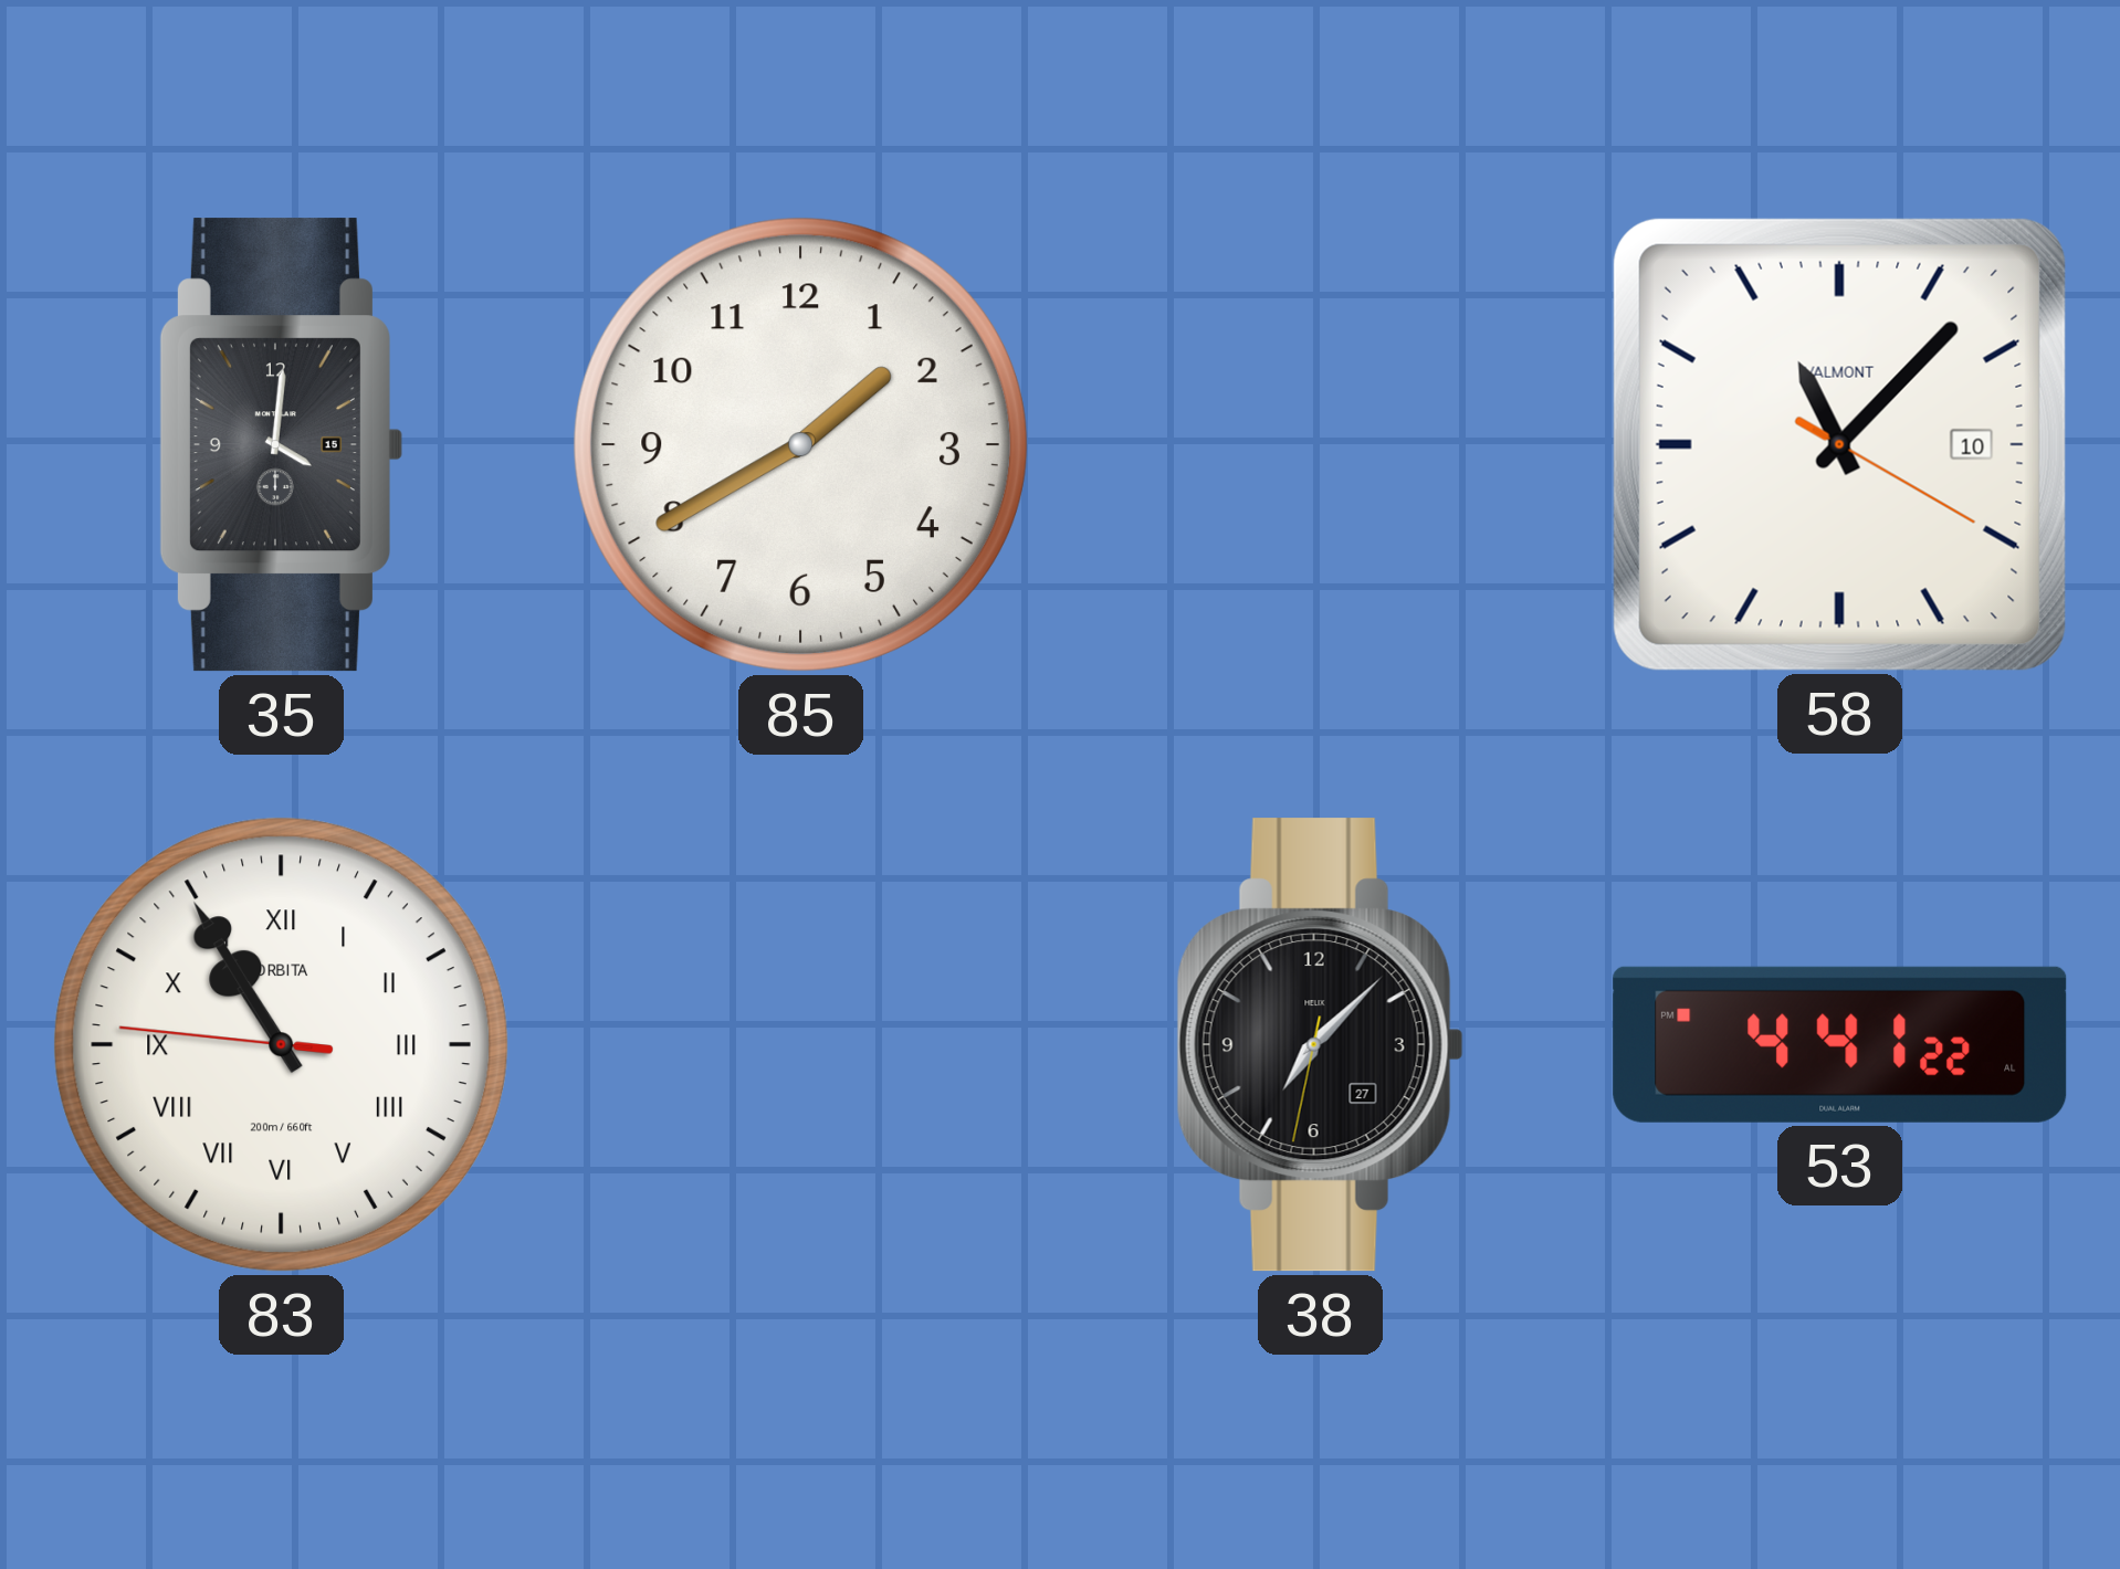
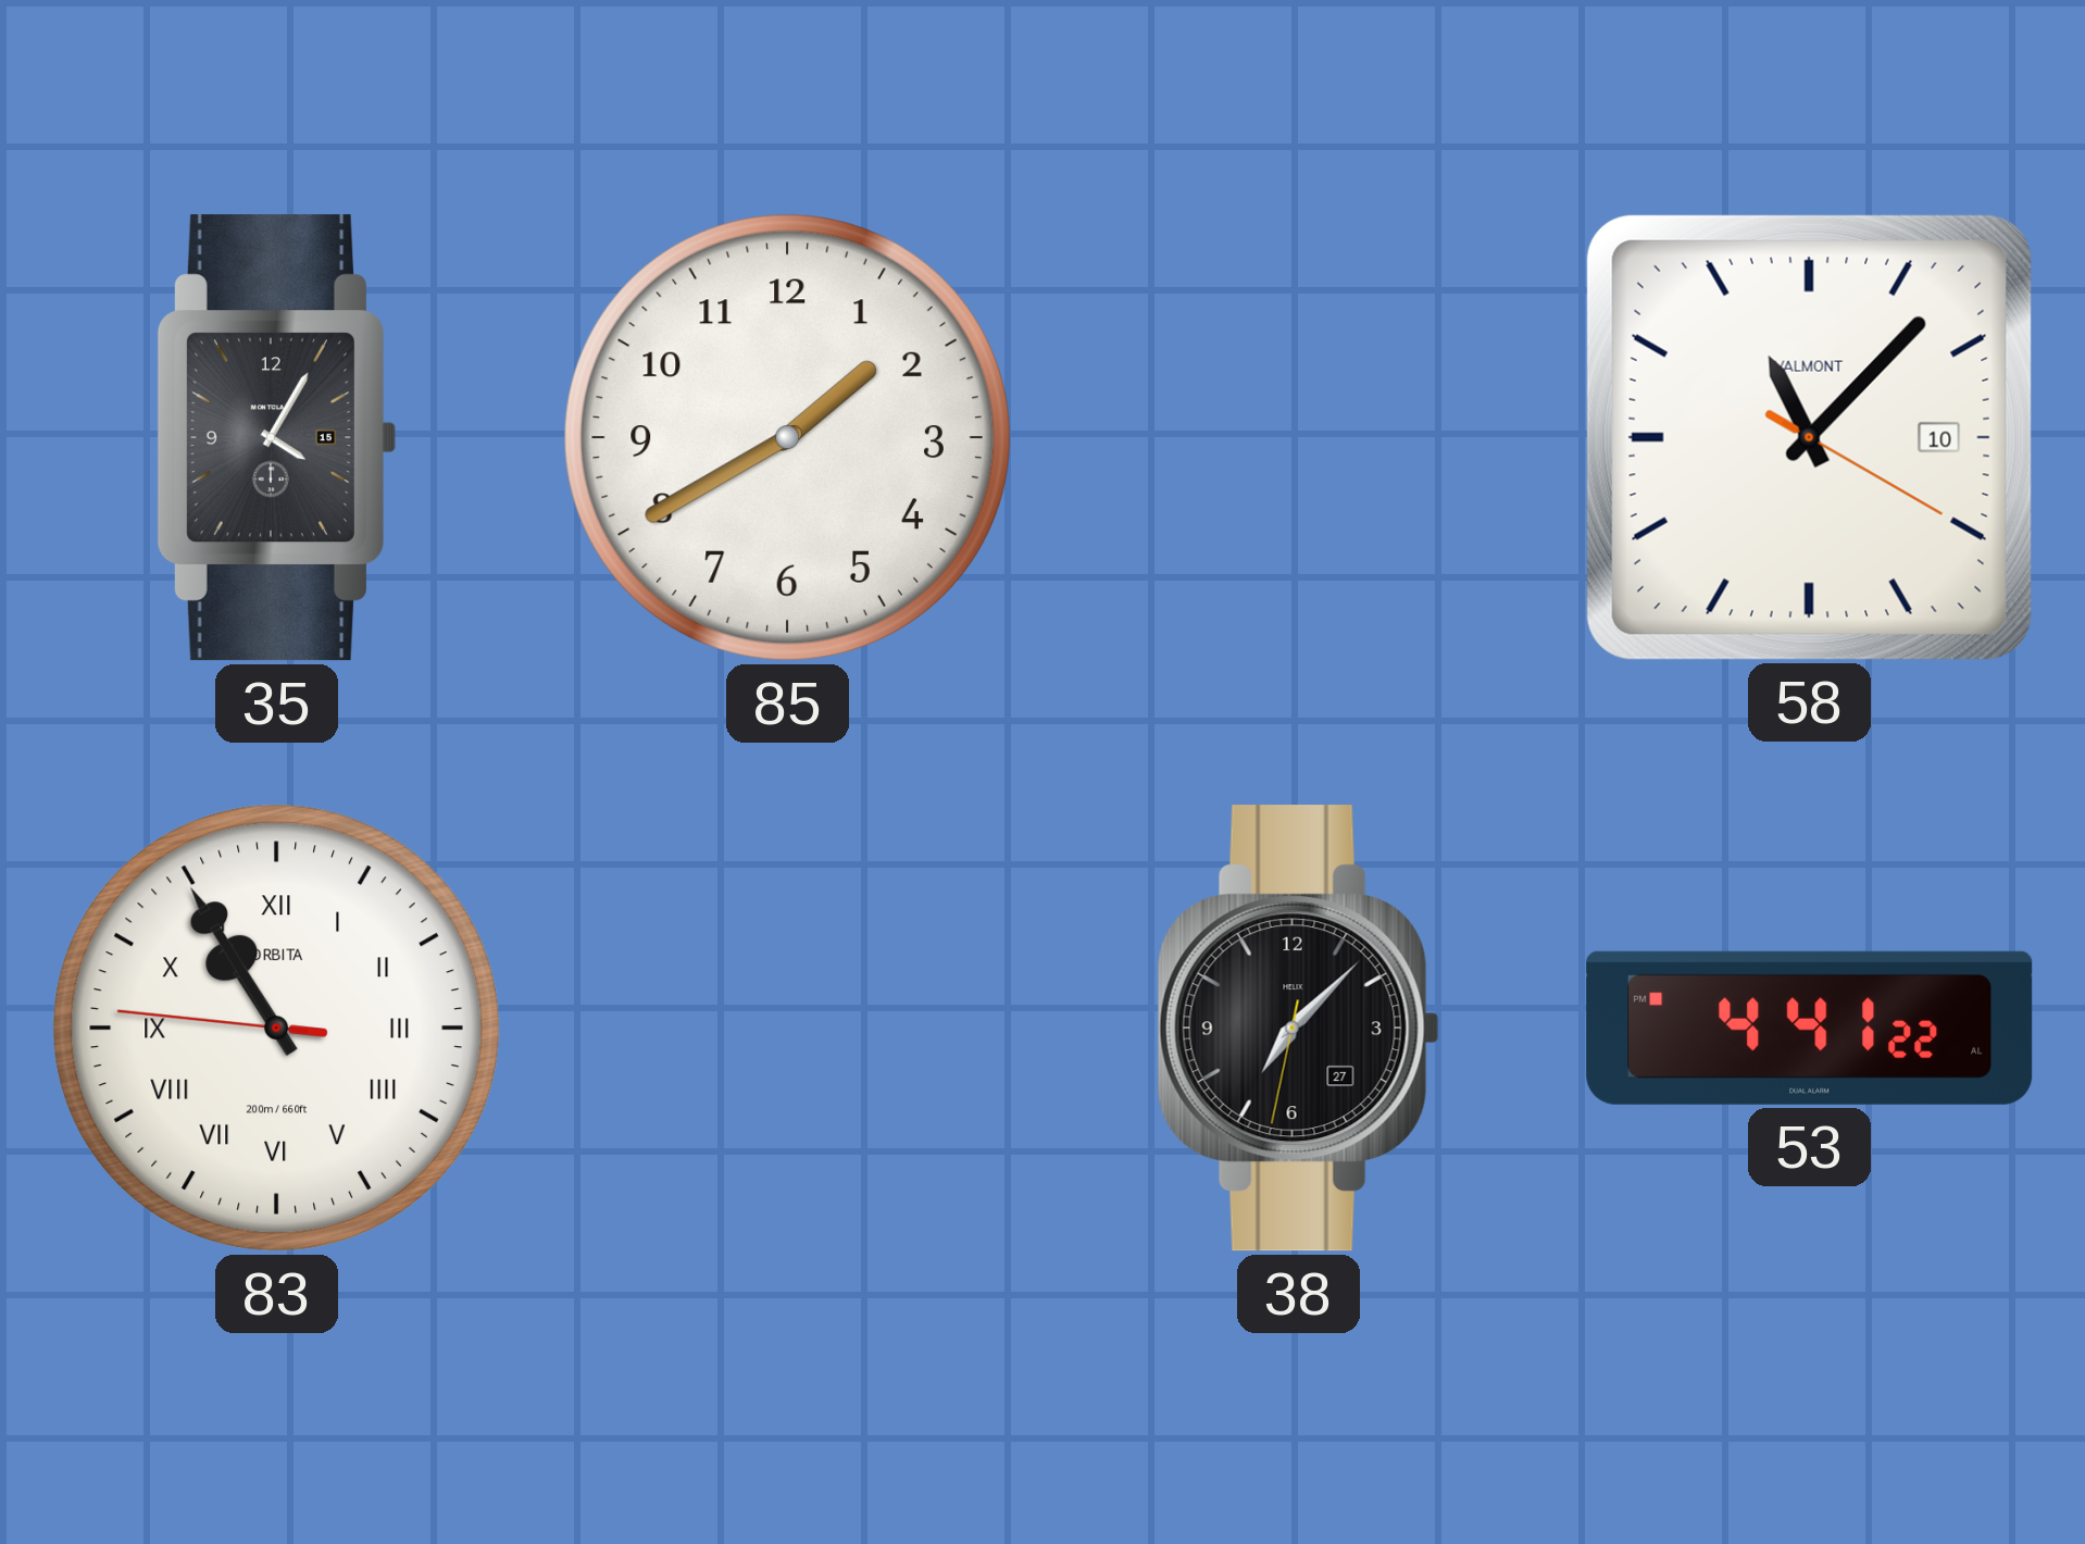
35: 4:01 -> 4:05
